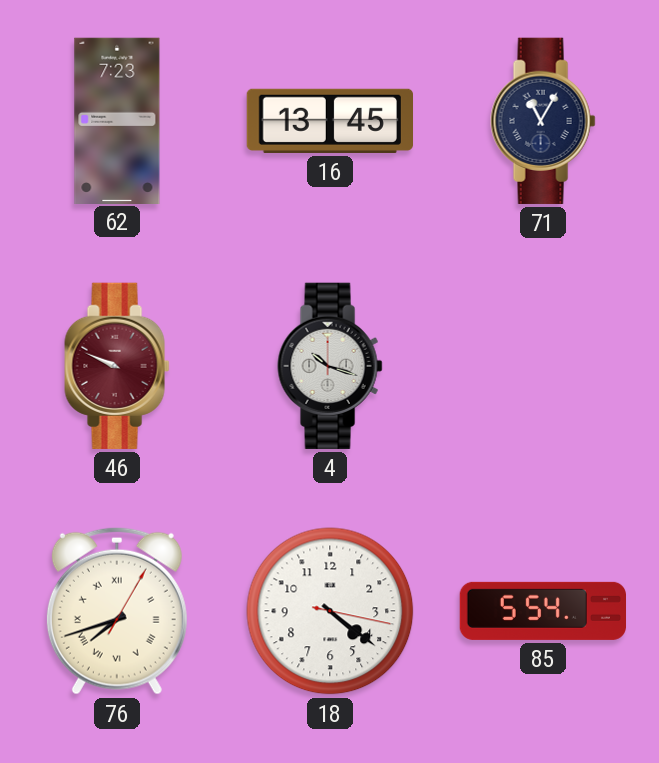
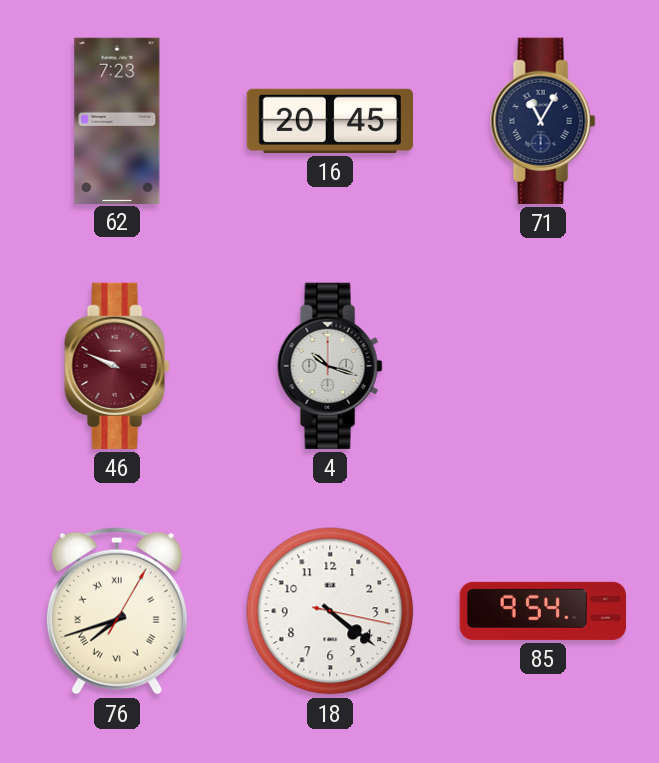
16: 13:45 -> 20:45
85: 5:54 -> 9:54
